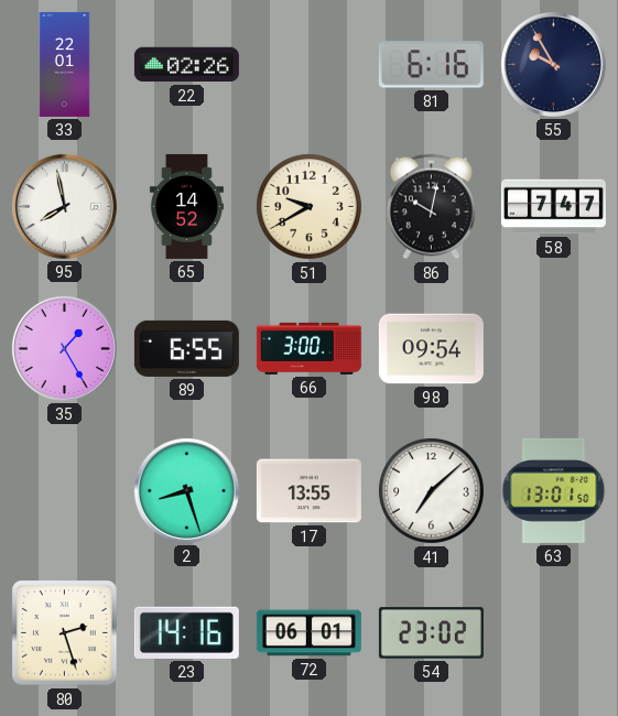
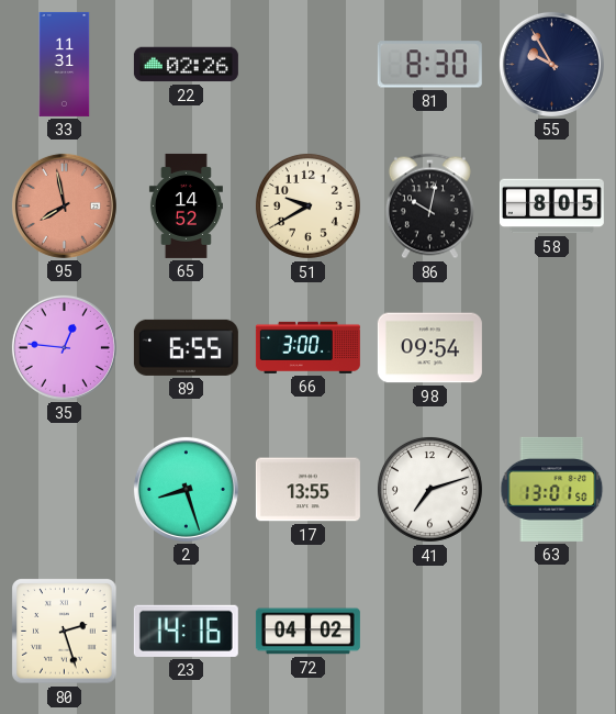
33: 22:01 -> 11:31
81: 6:16 -> 8:30
95 dial: white -> salmon
58: 7:47 -> 8:05
35: 1:25 -> 12:46
41: 7:08 -> 7:12
72: 06:01 -> 04:02
54: 23:02 -> none
